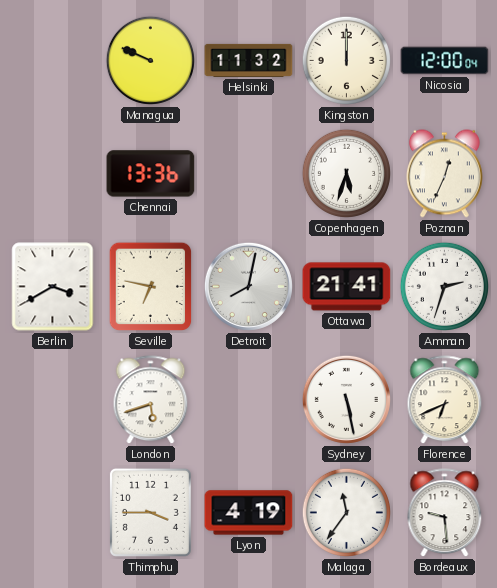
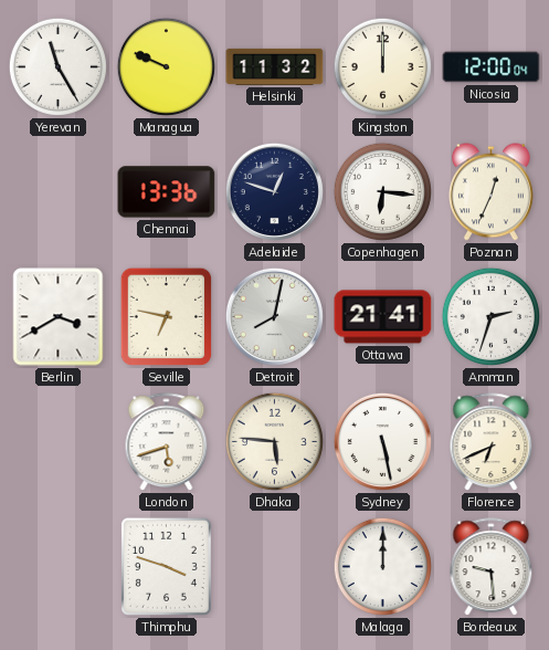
Yerevan: none -> 11:25
Adelaide: none -> 12:48
Copenhagen: 5:33 -> 6:16
Dhaka: none -> 5:46
Thimphu: 3:45 -> 3:48
Lyon: 4:19 -> none
Malaga: 11:36 -> 12:00
